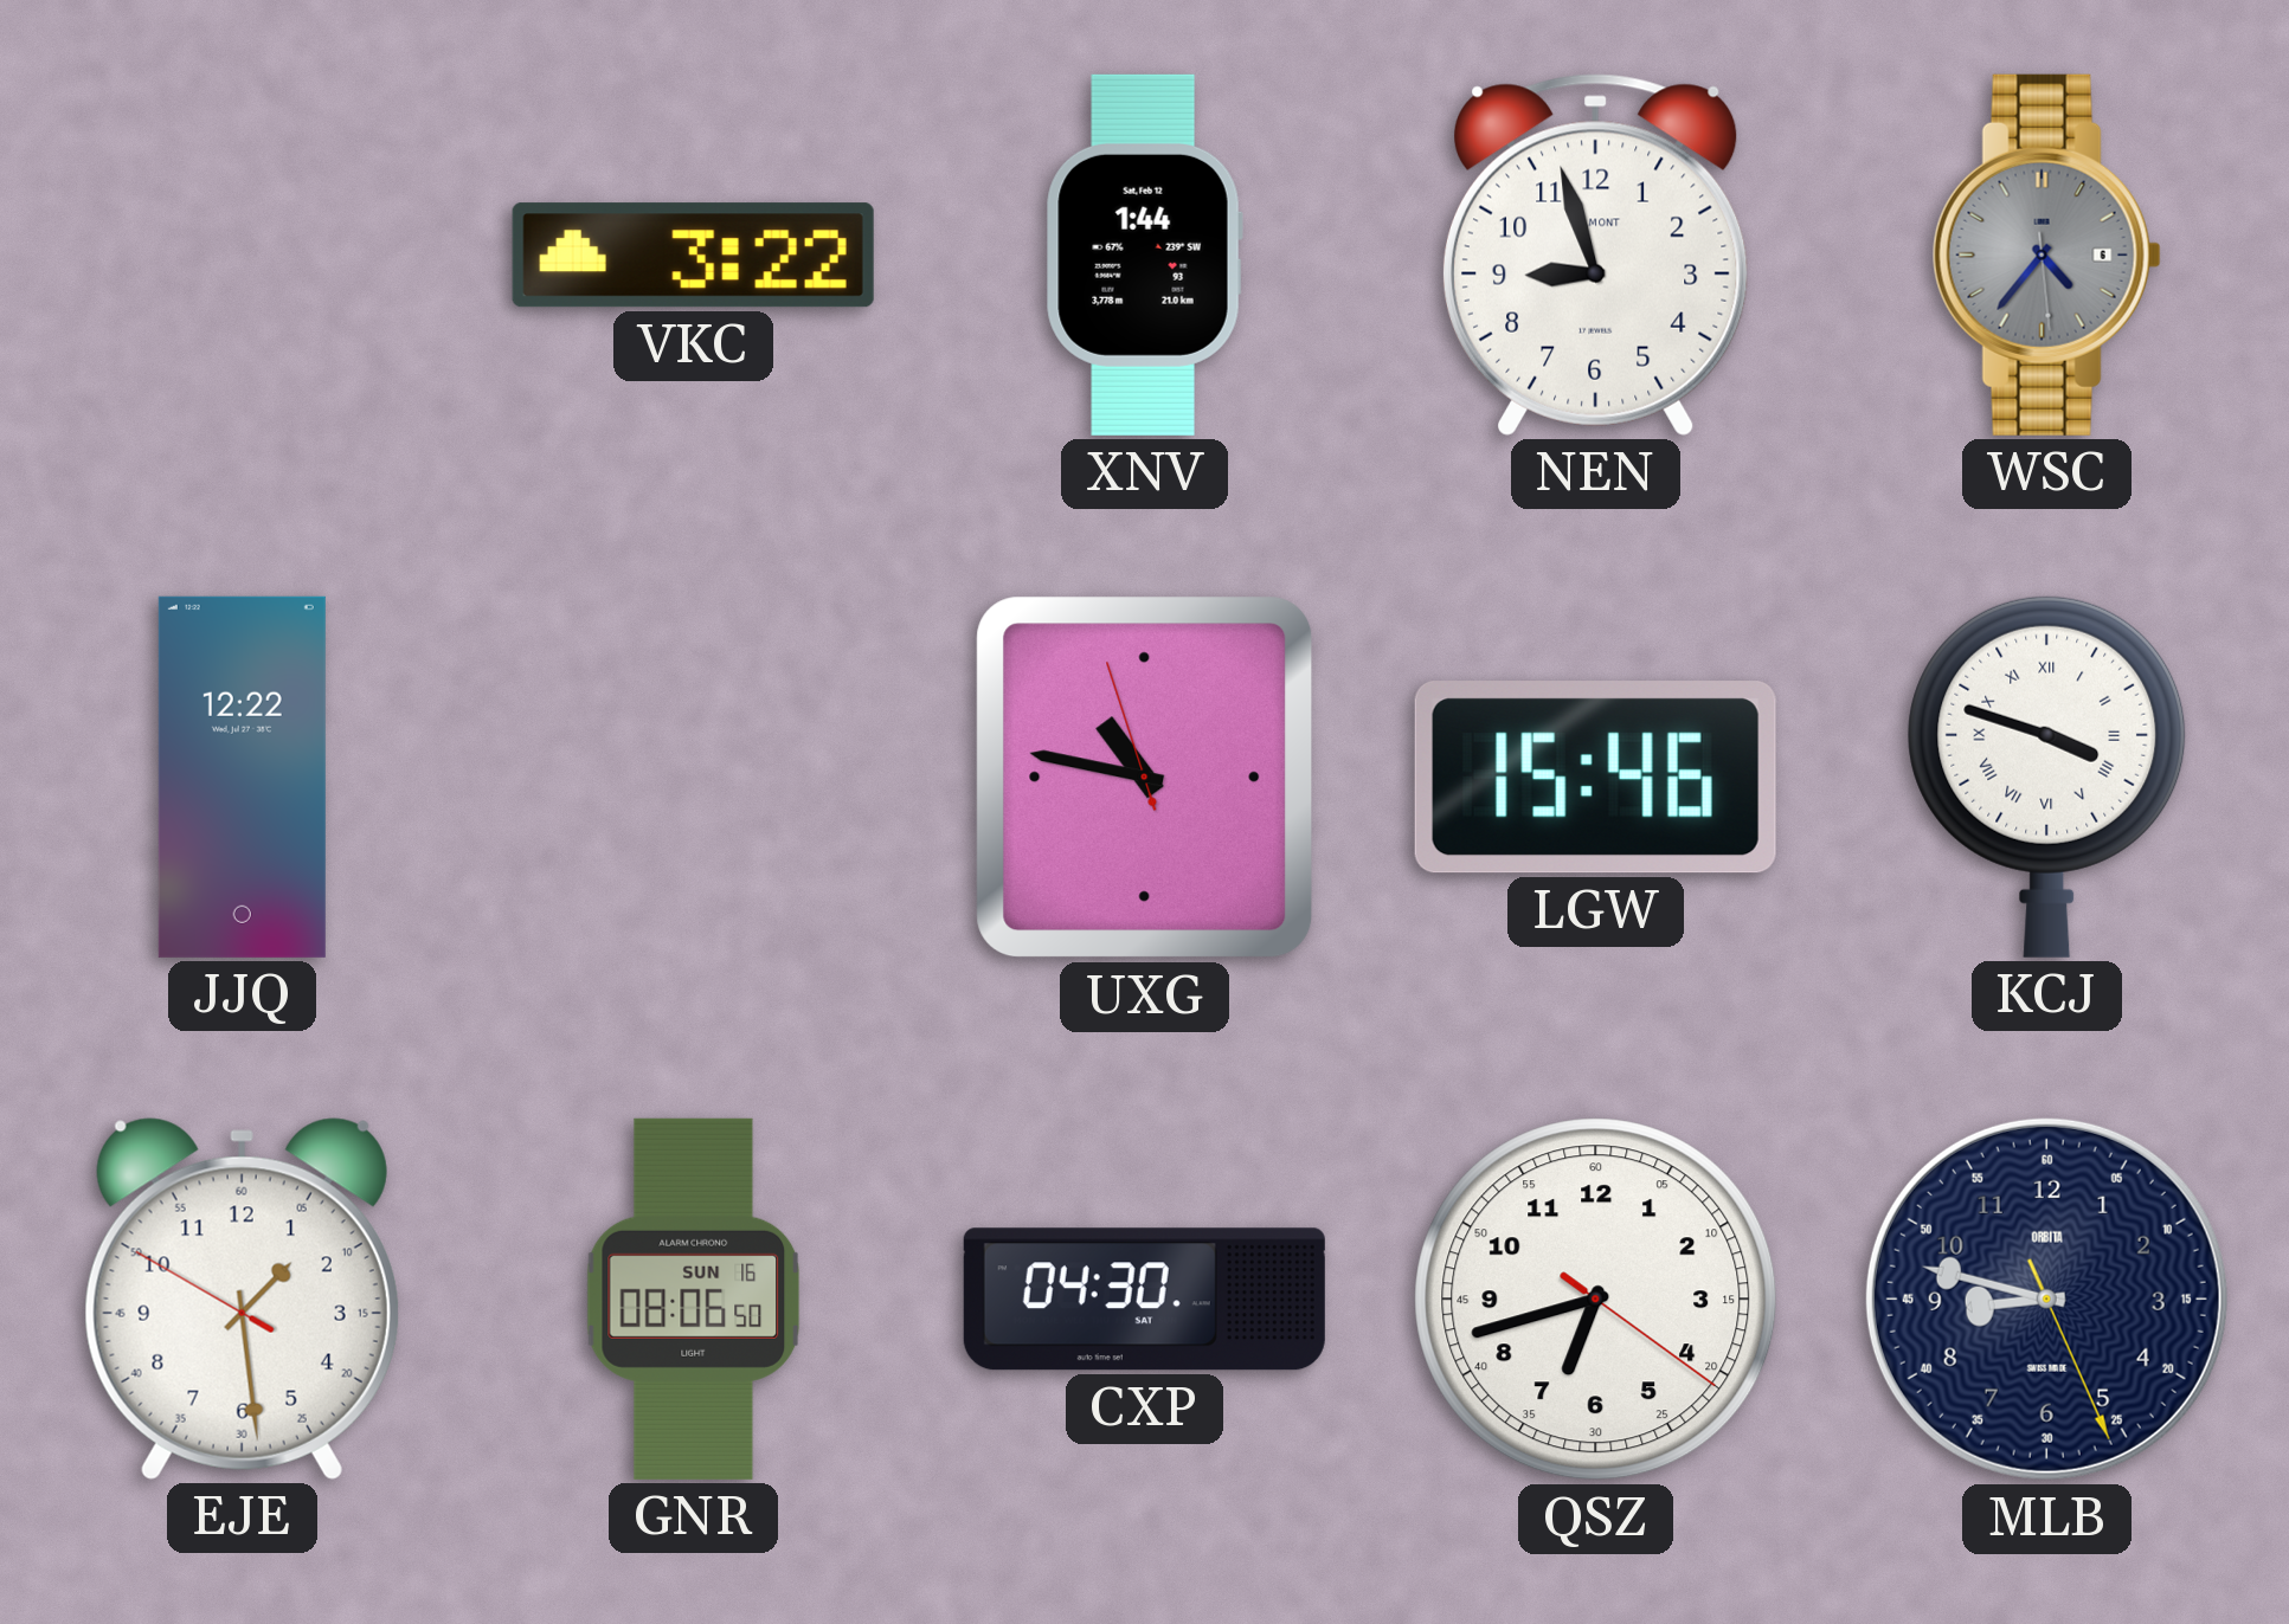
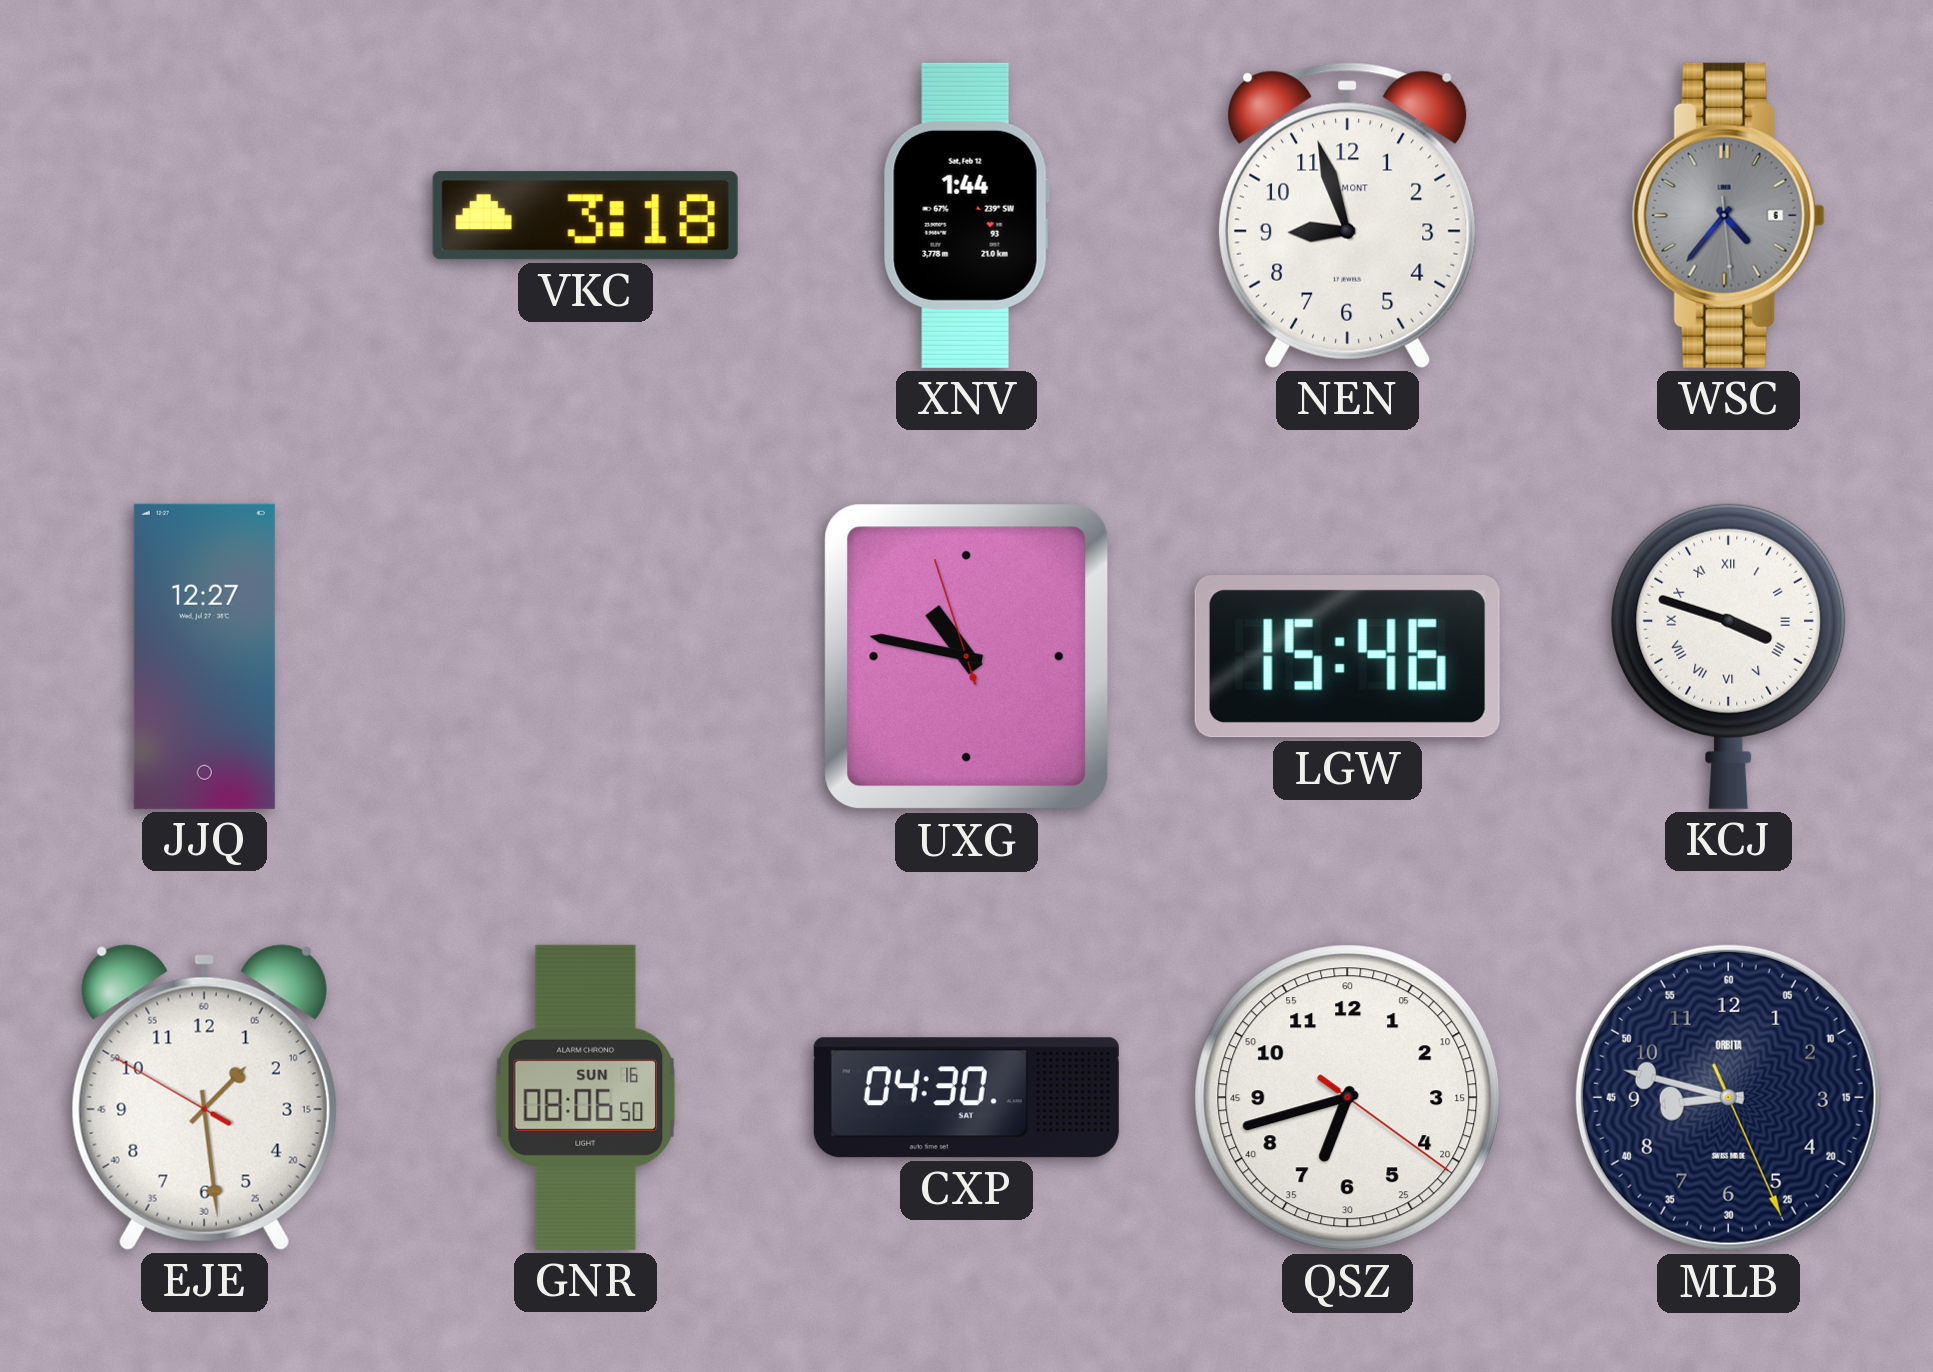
VKC: 3:22 -> 3:18
JJQ: 12:22 -> 12:27
